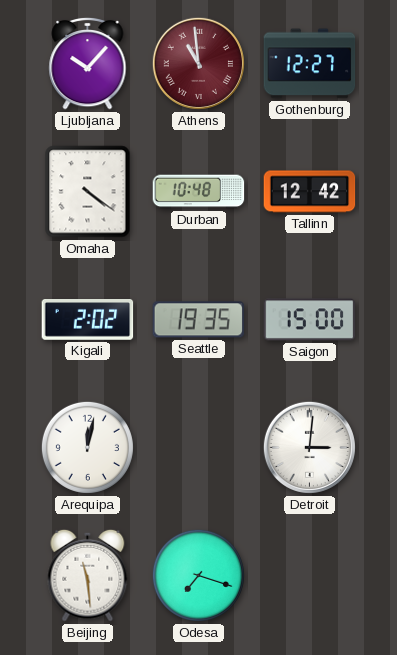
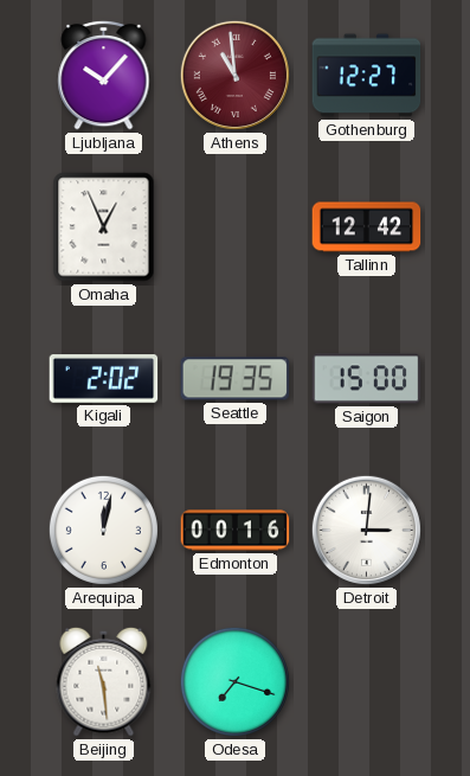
Omaha: 4:21 -> 12:56
Durban: 10:48 -> none
Edmonton: none -> 00:16
